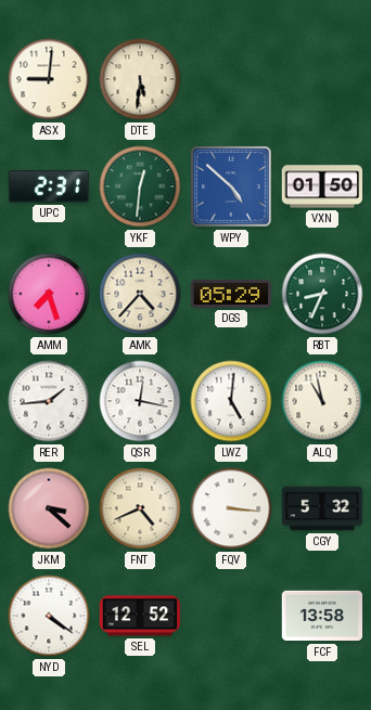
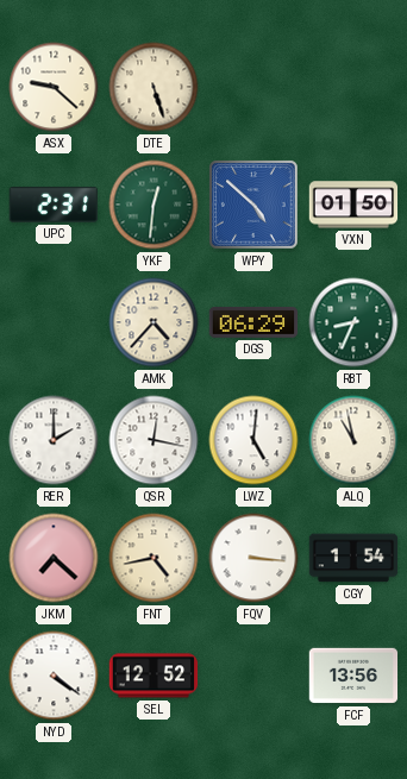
ASX: 9:01 -> 9:22
DTE: 5:31 -> 5:27
AMM: 7:27 -> none
DGS: 05:29 -> 06:29
RER: 1:44 -> 2:00
JKM: 3:22 -> 7:22
FNT: 4:41 -> 4:43
CGY: 5:32 -> 1:54
FCF: 13:58 -> 13:56
